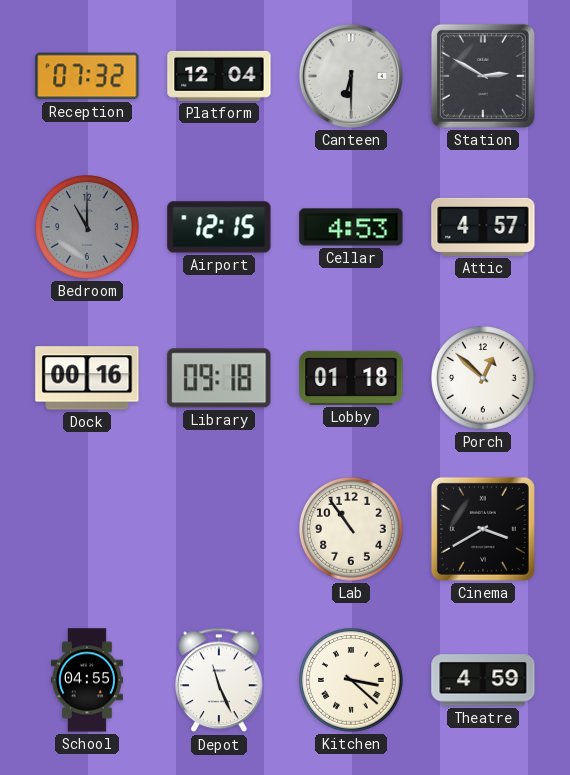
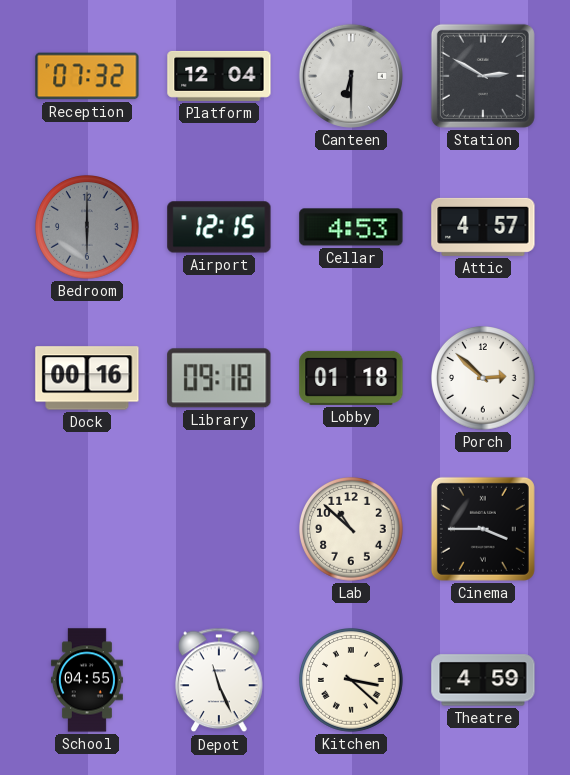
Bedroom: 11:00 -> 6:00
Porch: 12:52 -> 2:52
Lab: 10:54 -> 10:52
Cinema: 3:40 -> 3:45
